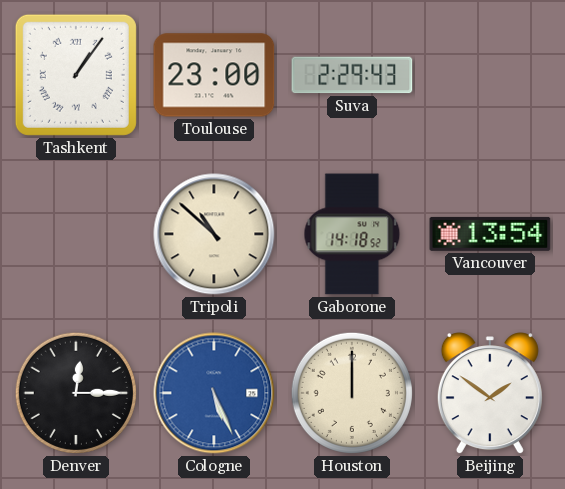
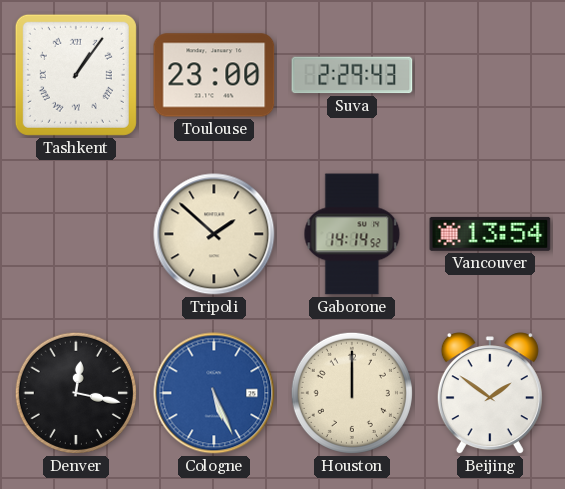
Tripoli: 10:52 -> 1:52
Gaborone: 14:18 -> 14:14
Denver: 12:15 -> 12:17
